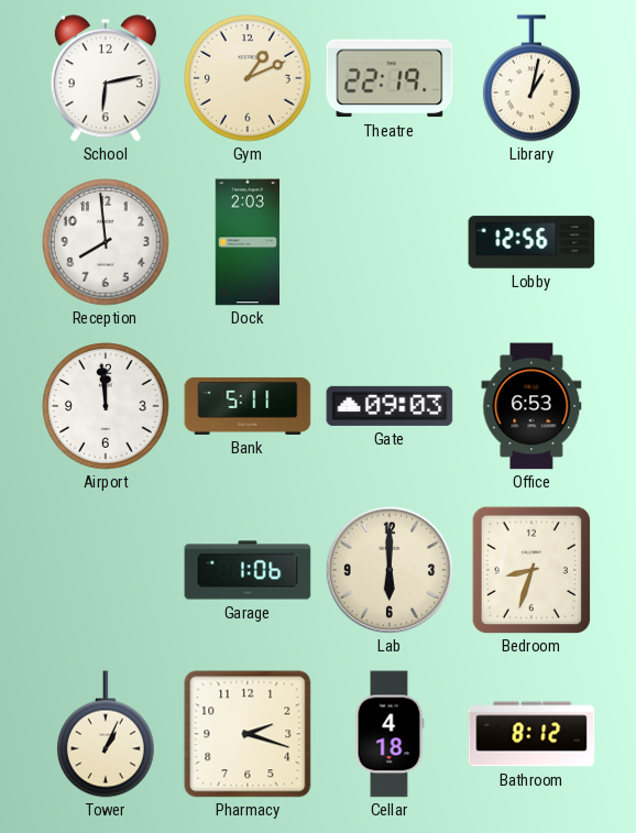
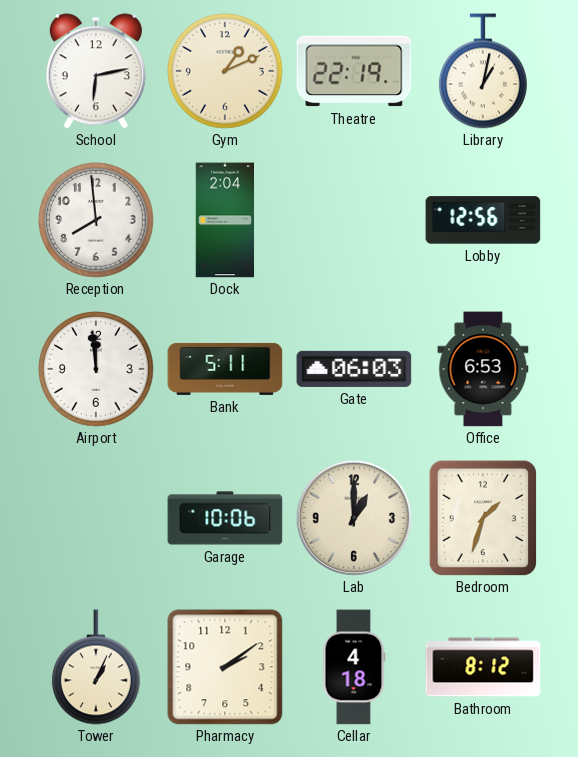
Dock: 2:03 -> 2:04
Gate: 09:03 -> 06:03
Garage: 1:06 -> 10:06
Lab: 6:00 -> 1:00
Bedroom: 8:33 -> 1:33
Pharmacy: 2:18 -> 2:09
